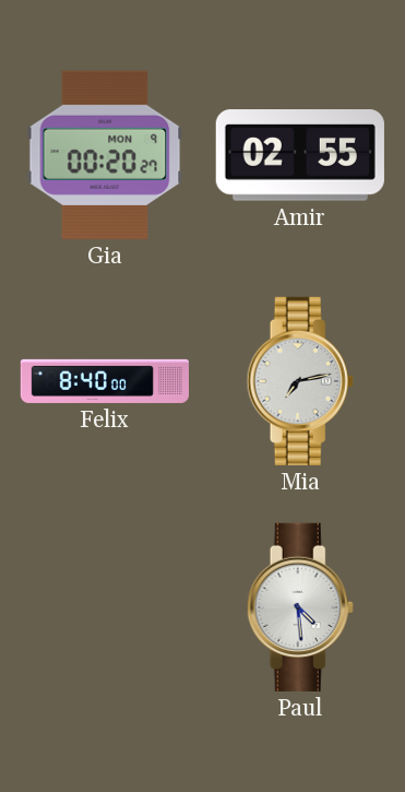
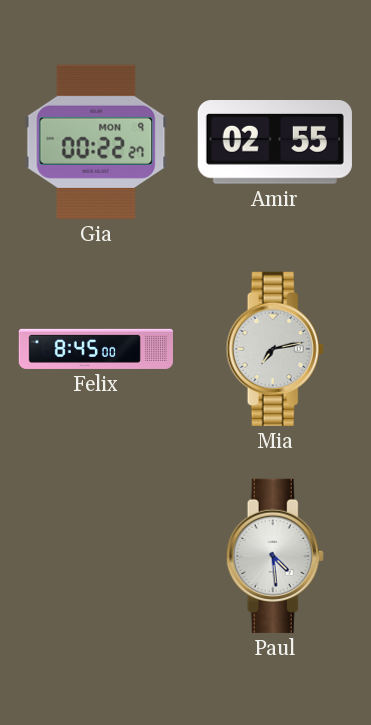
Gia: 00:20 -> 00:22
Felix: 8:40 -> 8:45
